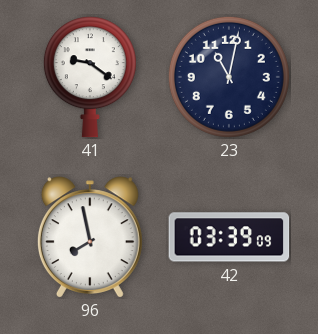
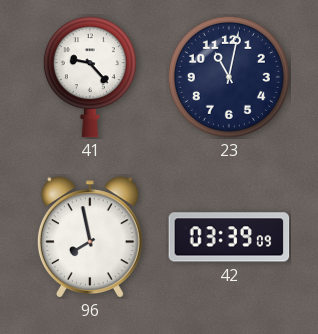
41: 9:21 -> 9:23
